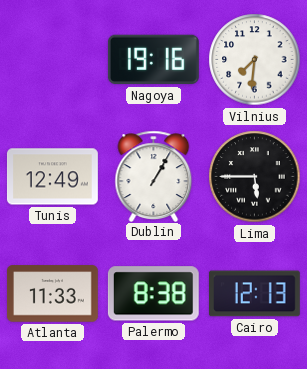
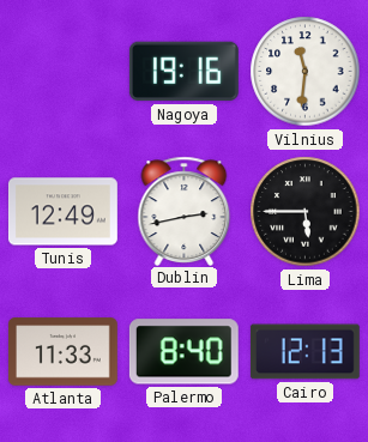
Vilnius: 7:31 -> 11:31
Dublin: 1:05 -> 2:43
Palermo: 8:38 -> 8:40
